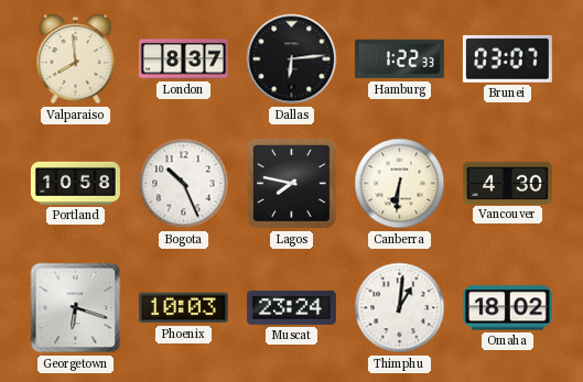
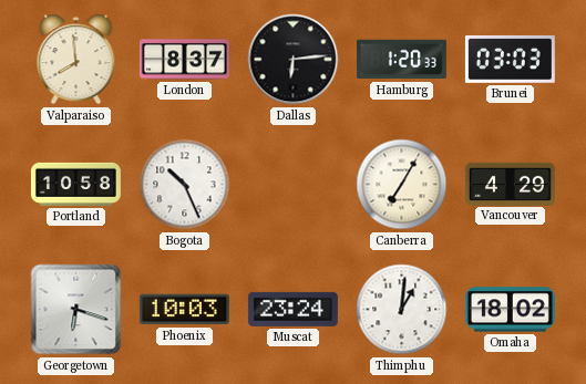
Hamburg: 1:22 -> 1:20
Brunei: 03:07 -> 03:03
Lagos: 7:47 -> none
Canberra: 6:31 -> 7:05
Vancouver: 4:30 -> 4:29
